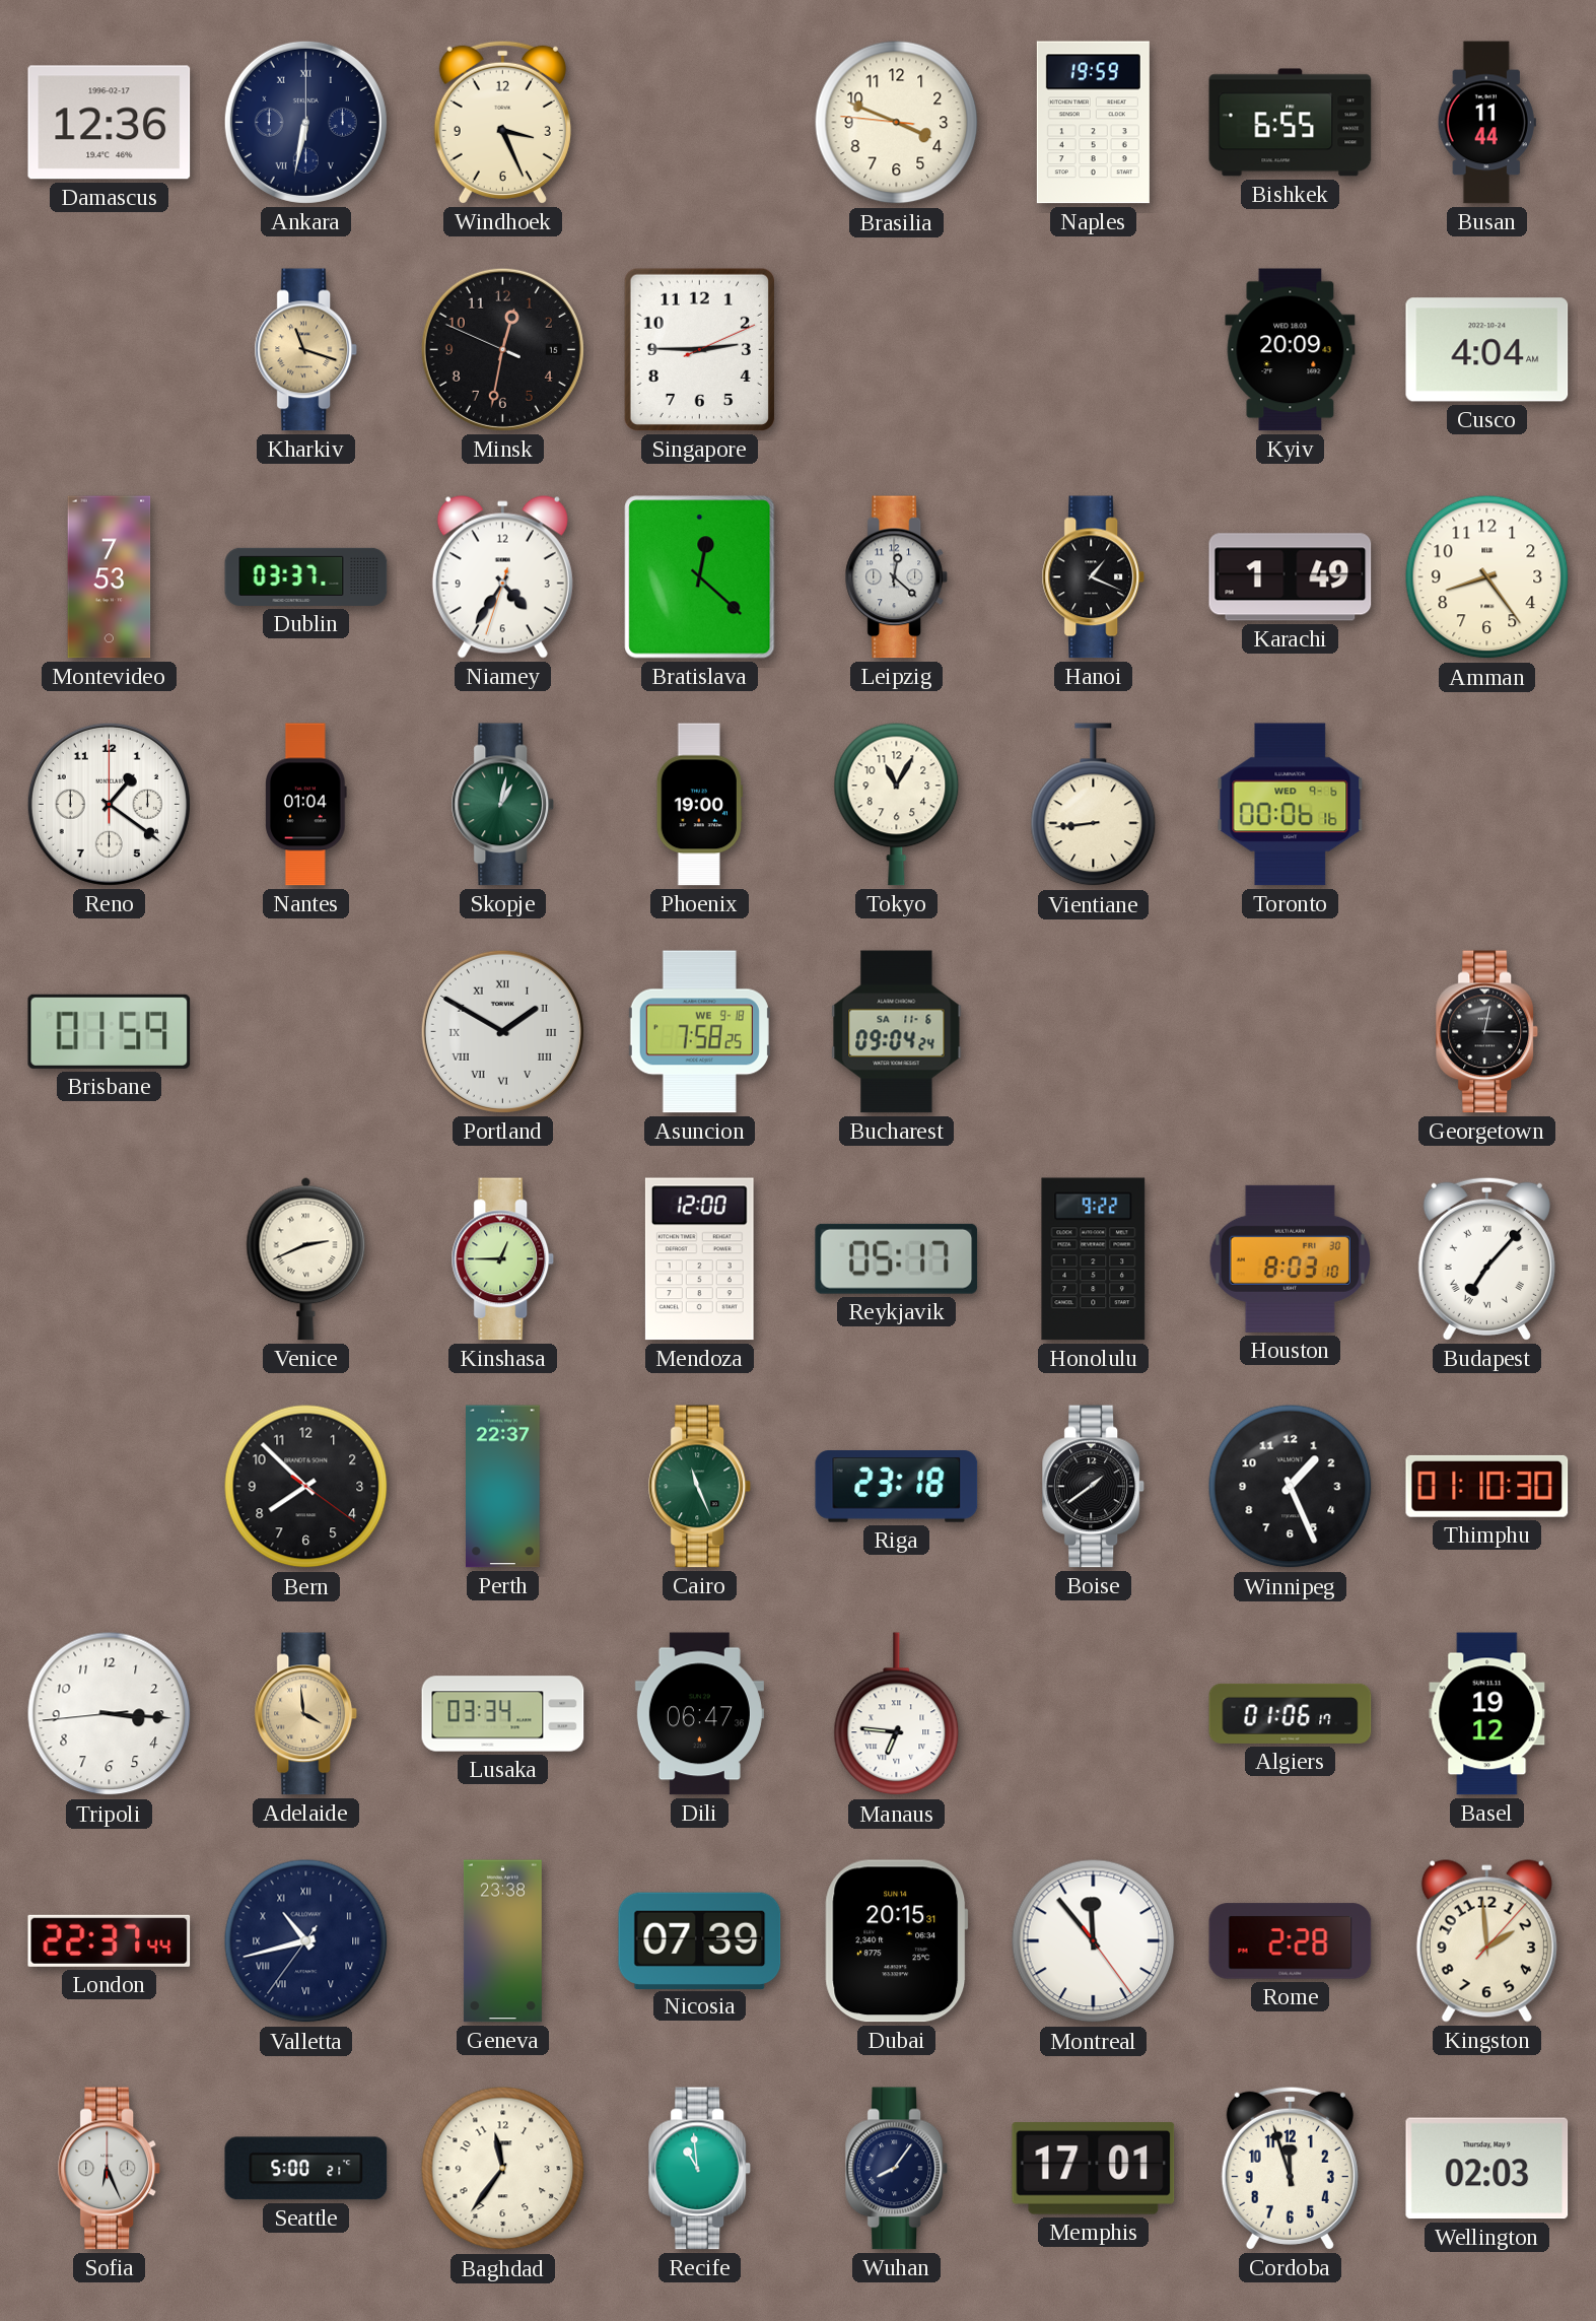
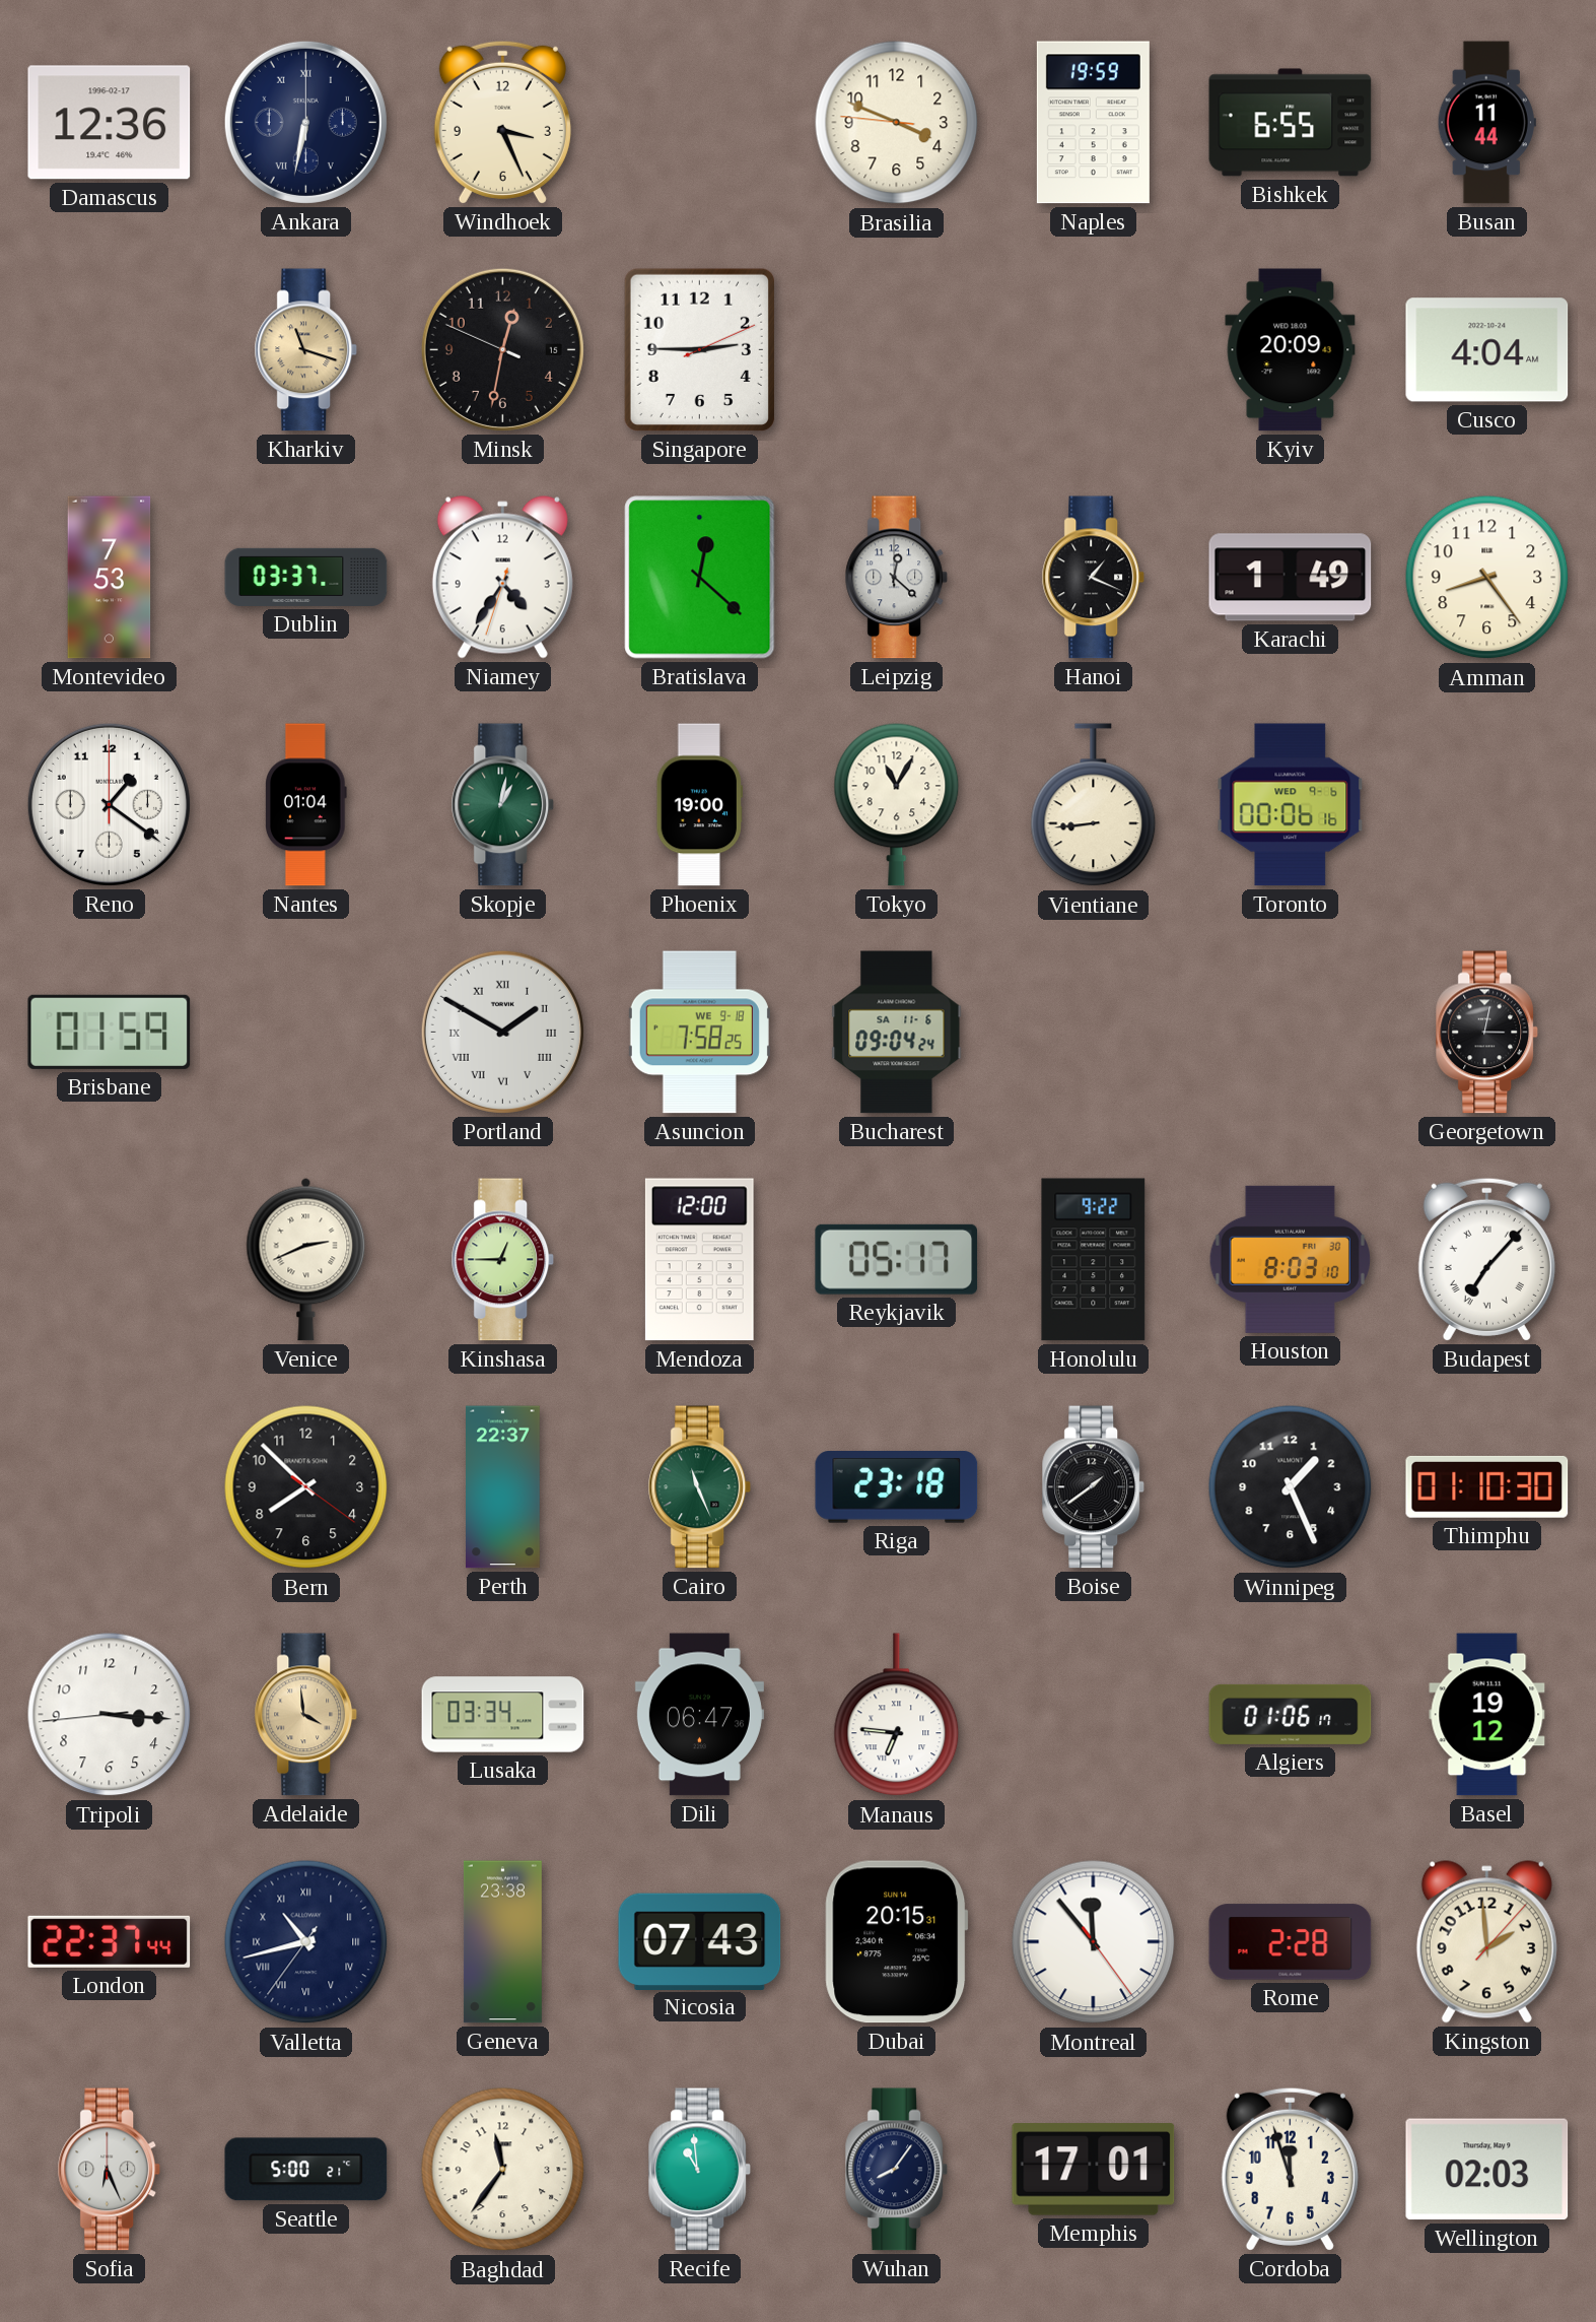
Nicosia: 07:39 -> 07:43
